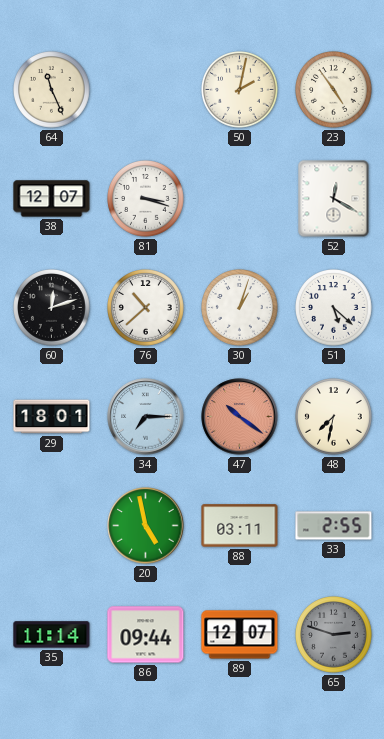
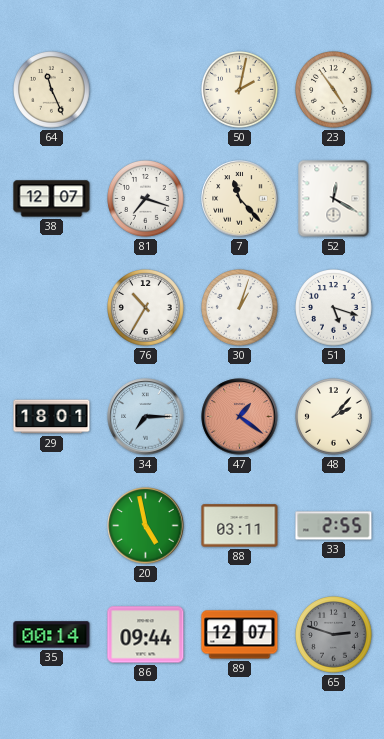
81: 3:18 -> 7:18
7: none -> 11:23
60: 12:12 -> none
76: 10:38 -> 10:35
51: 5:22 -> 5:18
47: 10:21 -> 1:21
48: 7:32 -> 2:07
35: 11:14 -> 00:14
